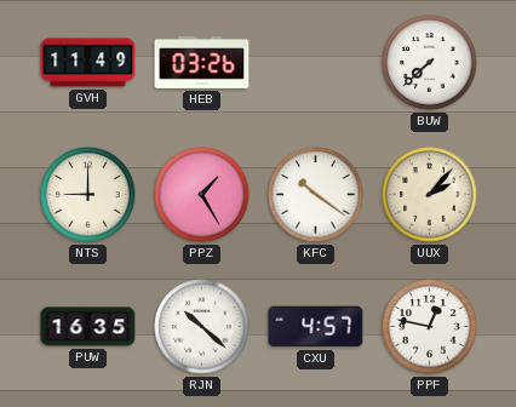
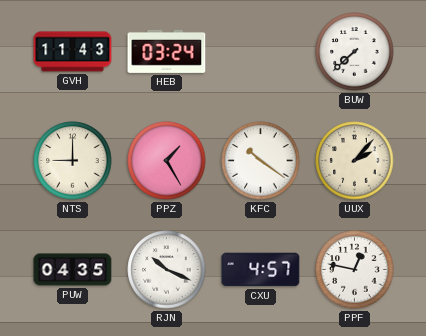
GVH: 11:49 -> 11:43
HEB: 03:26 -> 03:24
PUW: 16:35 -> 04:35
RJN: 10:22 -> 10:19
